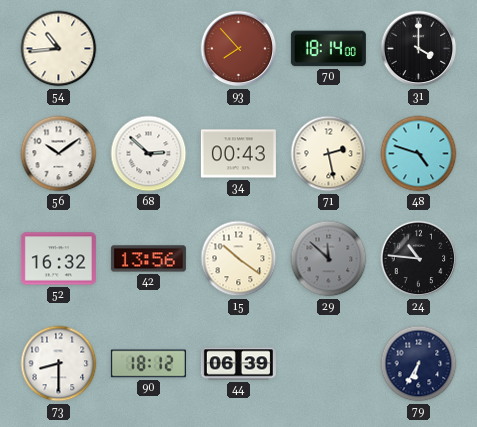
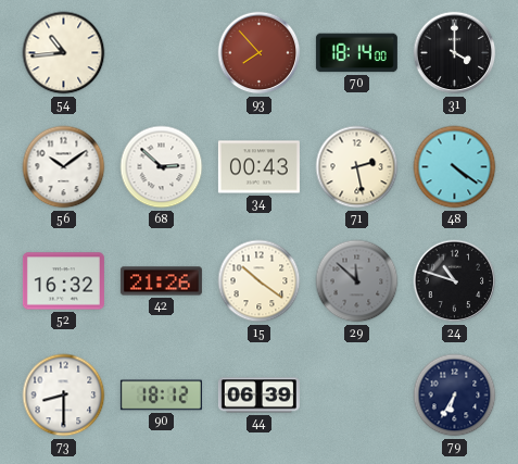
48: 4:48 -> 4:21
42: 13:56 -> 21:26
24: 10:46 -> 10:48
